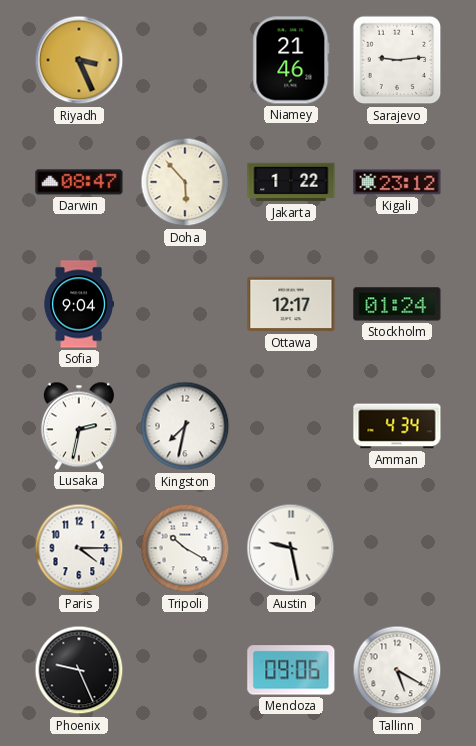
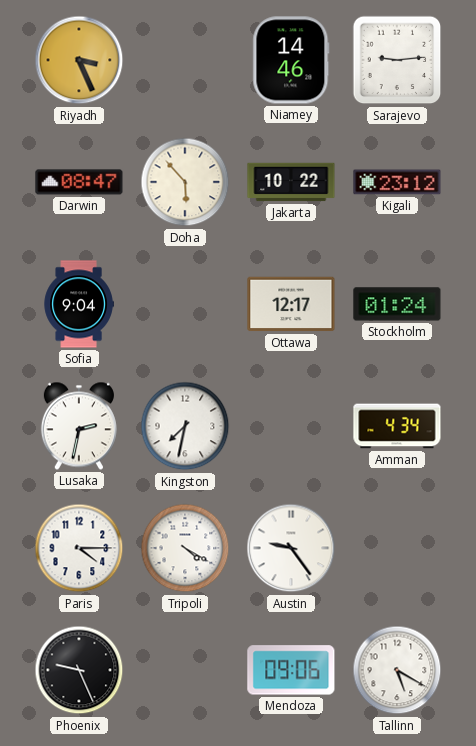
Niamey: 21:46 -> 14:46
Jakarta: 1:22 -> 10:22
Tripoli: 10:20 -> 4:20
Austin: 9:28 -> 9:24
